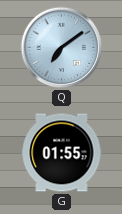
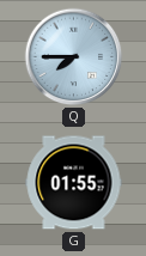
Q: 7:09 -> 7:45
